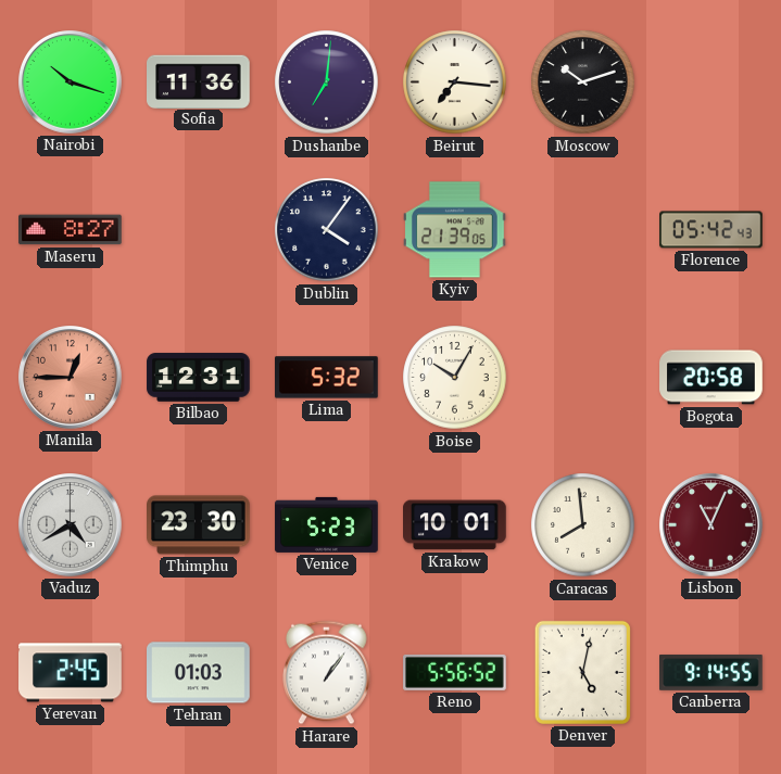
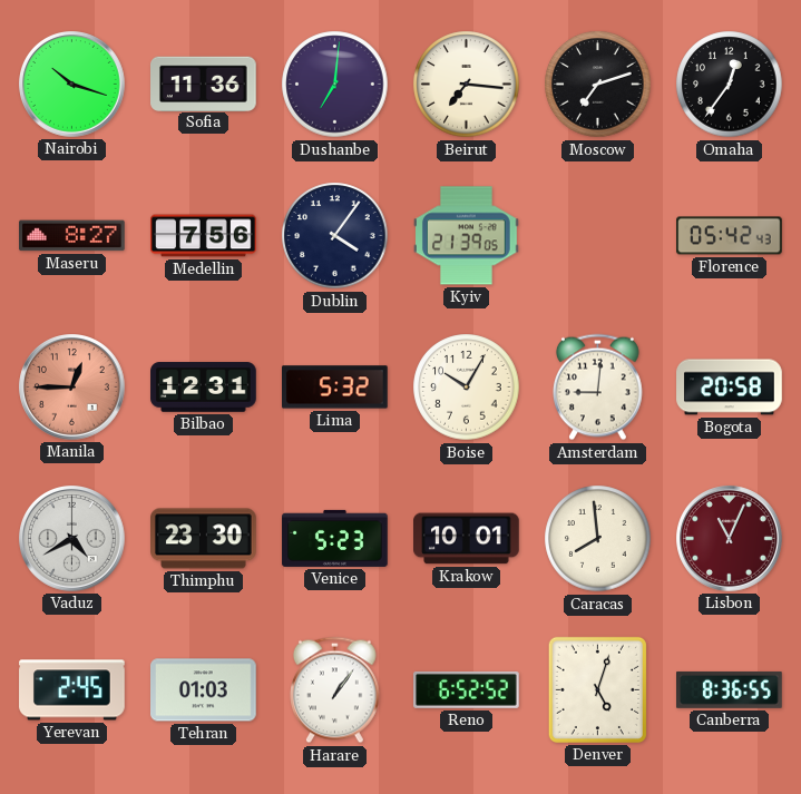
Moscow: 10:12 -> 7:12
Omaha: none -> 12:36
Medellin: none -> 7:56
Amsterdam: none -> 9:01
Reno: 5:56 -> 6:52
Denver: 5:02 -> 5:03
Canberra: 9:14 -> 8:36
